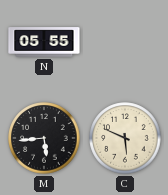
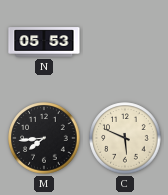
N: 05:55 -> 05:53
M: 5:44 -> 7:44
